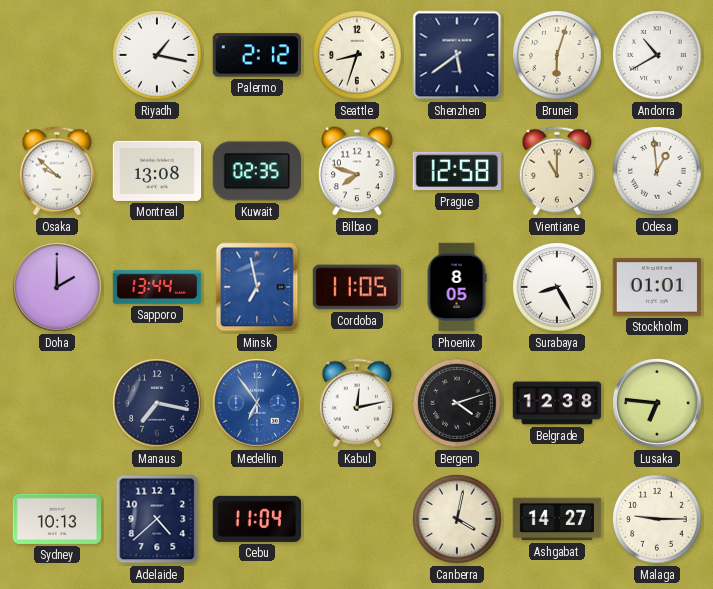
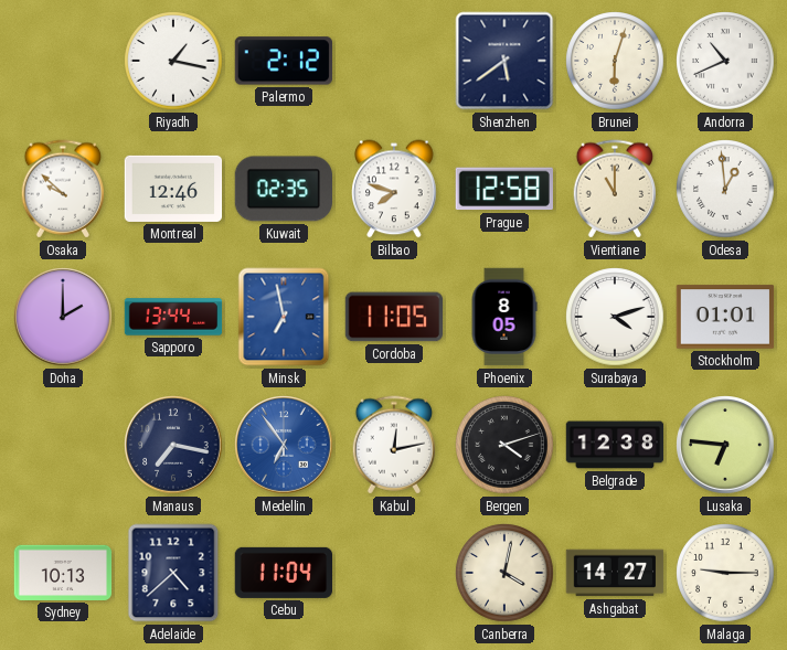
Seattle: 8:33 -> none
Andorra: 10:40 -> 10:41
Montreal: 13:08 -> 12:46
Surabaya: 8:25 -> 4:12
